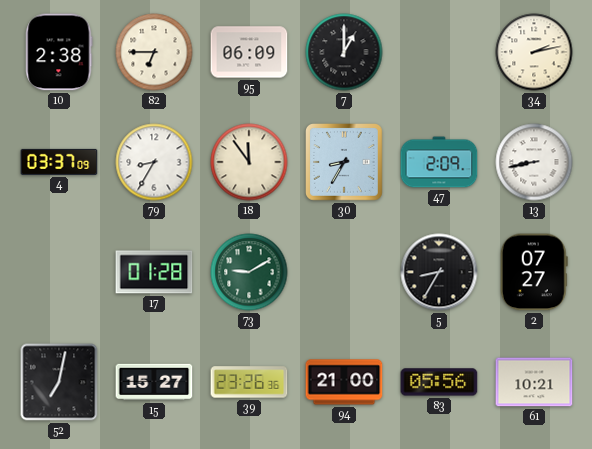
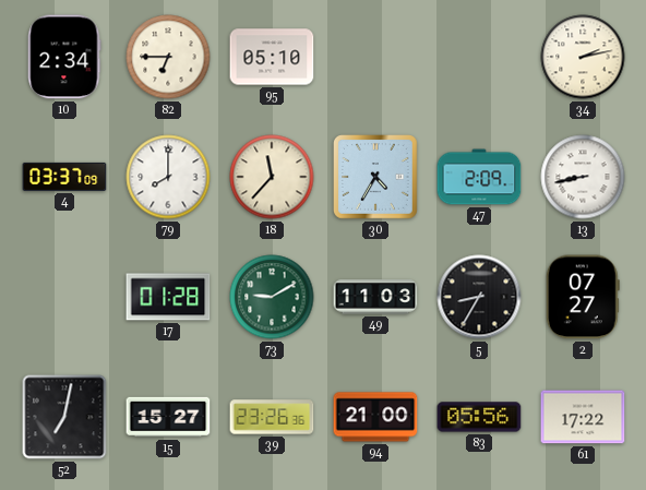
10: 2:38 -> 2:34
95: 06:09 -> 05:10
7: 1:00 -> none
79: 8:35 -> 8:00
18: 11:54 -> 11:37
30: 8:35 -> 4:35
49: none -> 11:03
61: 10:21 -> 17:22
